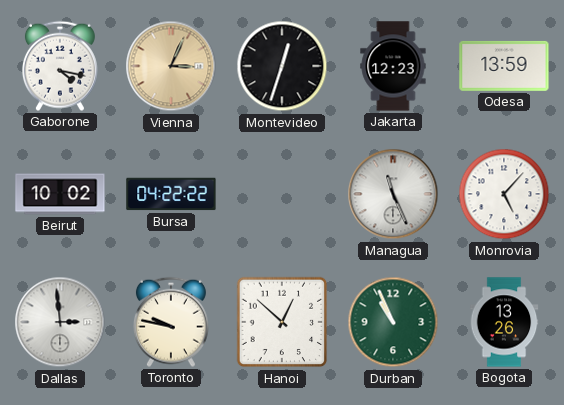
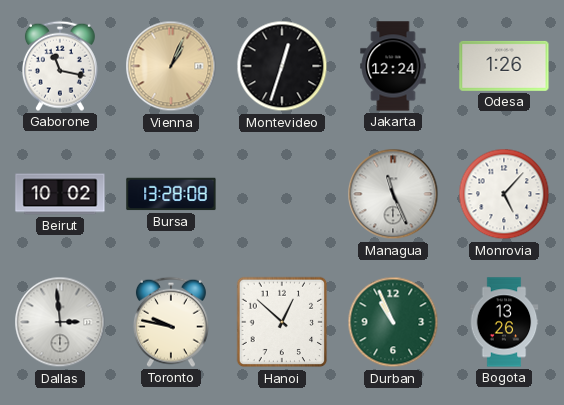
Gaborone: 4:17 -> 11:17
Vienna: 3:04 -> 1:04
Jakarta: 12:23 -> 12:24
Odesa: 13:59 -> 1:26
Bursa: 04:22 -> 13:28
